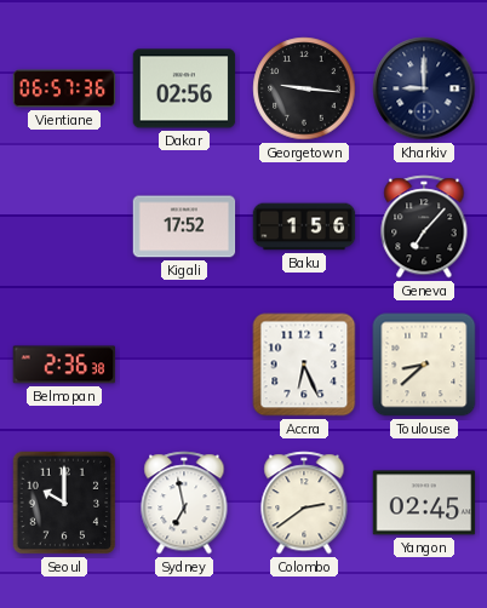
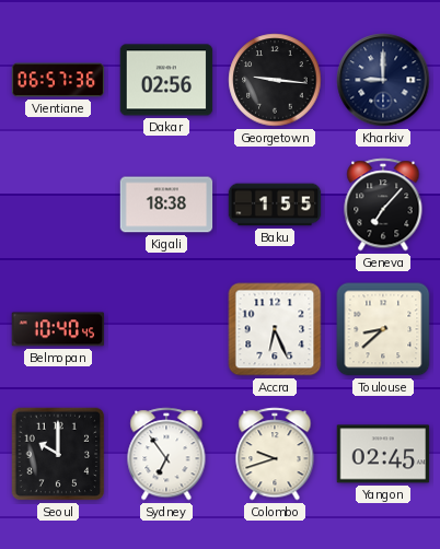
Kigali: 17:52 -> 18:38
Baku: 1:56 -> 1:55
Belmopan: 2:36 -> 10:40
Sydney: 6:58 -> 6:54
Colombo: 2:39 -> 9:42
